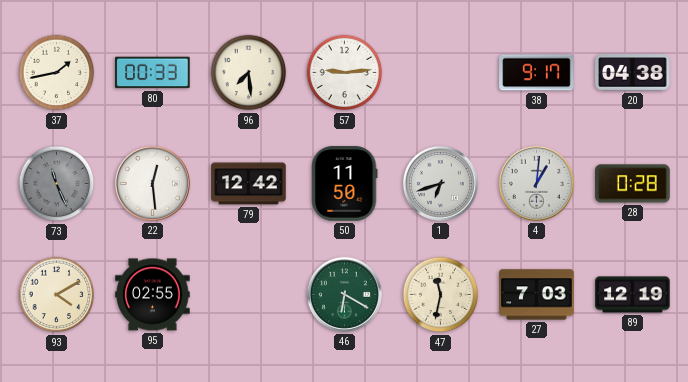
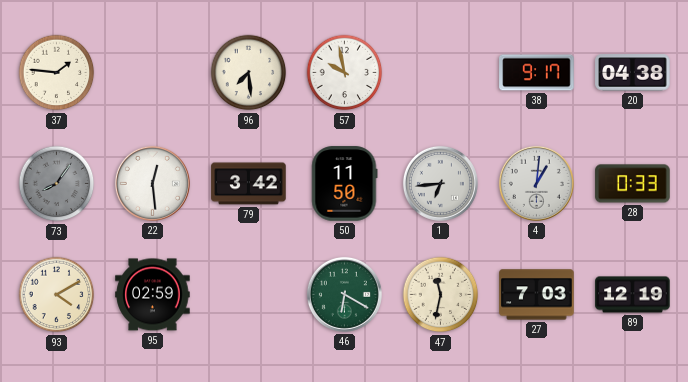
37: 1:43 -> 1:46
80: 00:33 -> none
57: 9:14 -> 9:58
73: 11:26 -> 8:06
79: 12:42 -> 3:42
1: 6:42 -> 6:44
28: 0:28 -> 0:33
95: 02:55 -> 02:59
